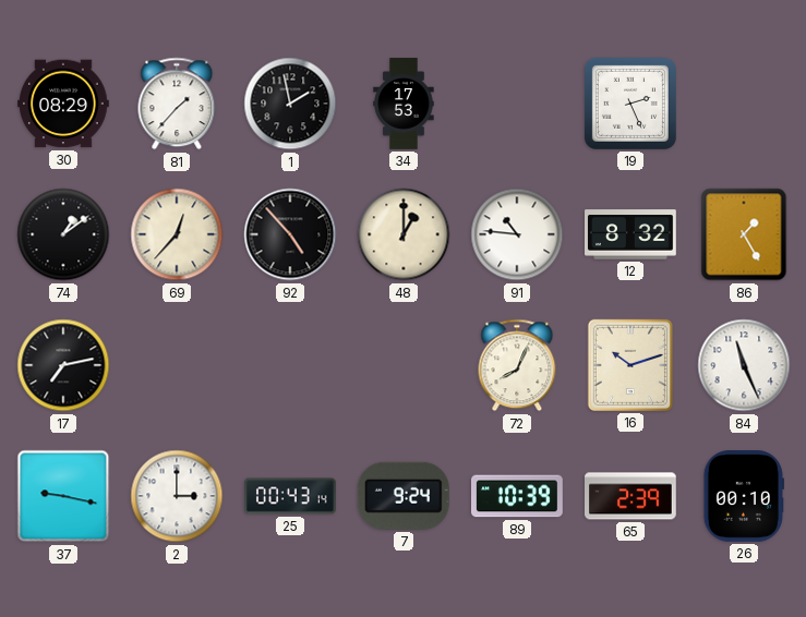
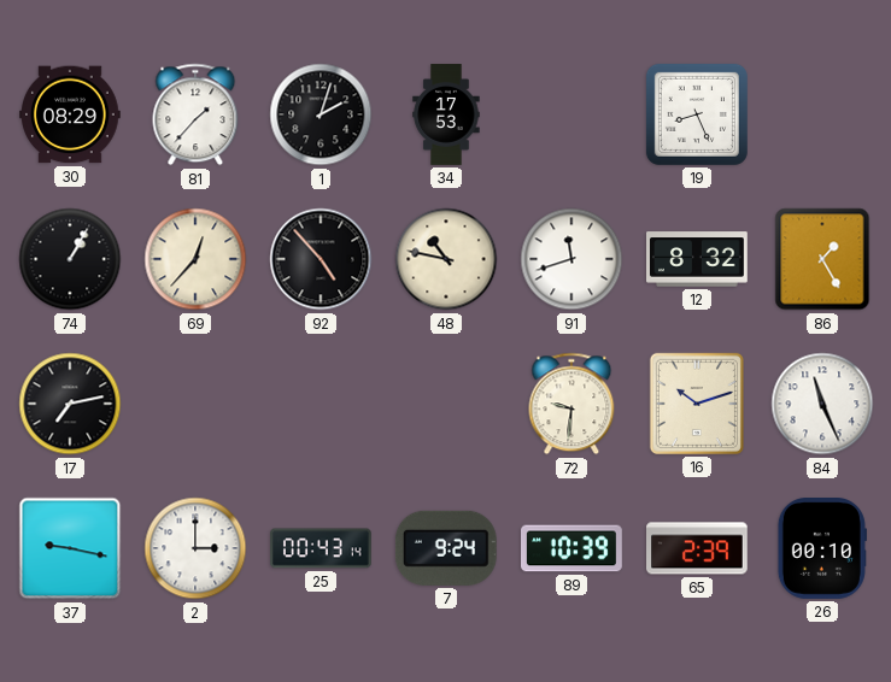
1: 1:58 -> 2:03
19: 2:26 -> 8:26
74: 1:09 -> 1:05
48: 1:00 -> 10:47
91: 10:46 -> 11:42
72: 8:04 -> 9:31
